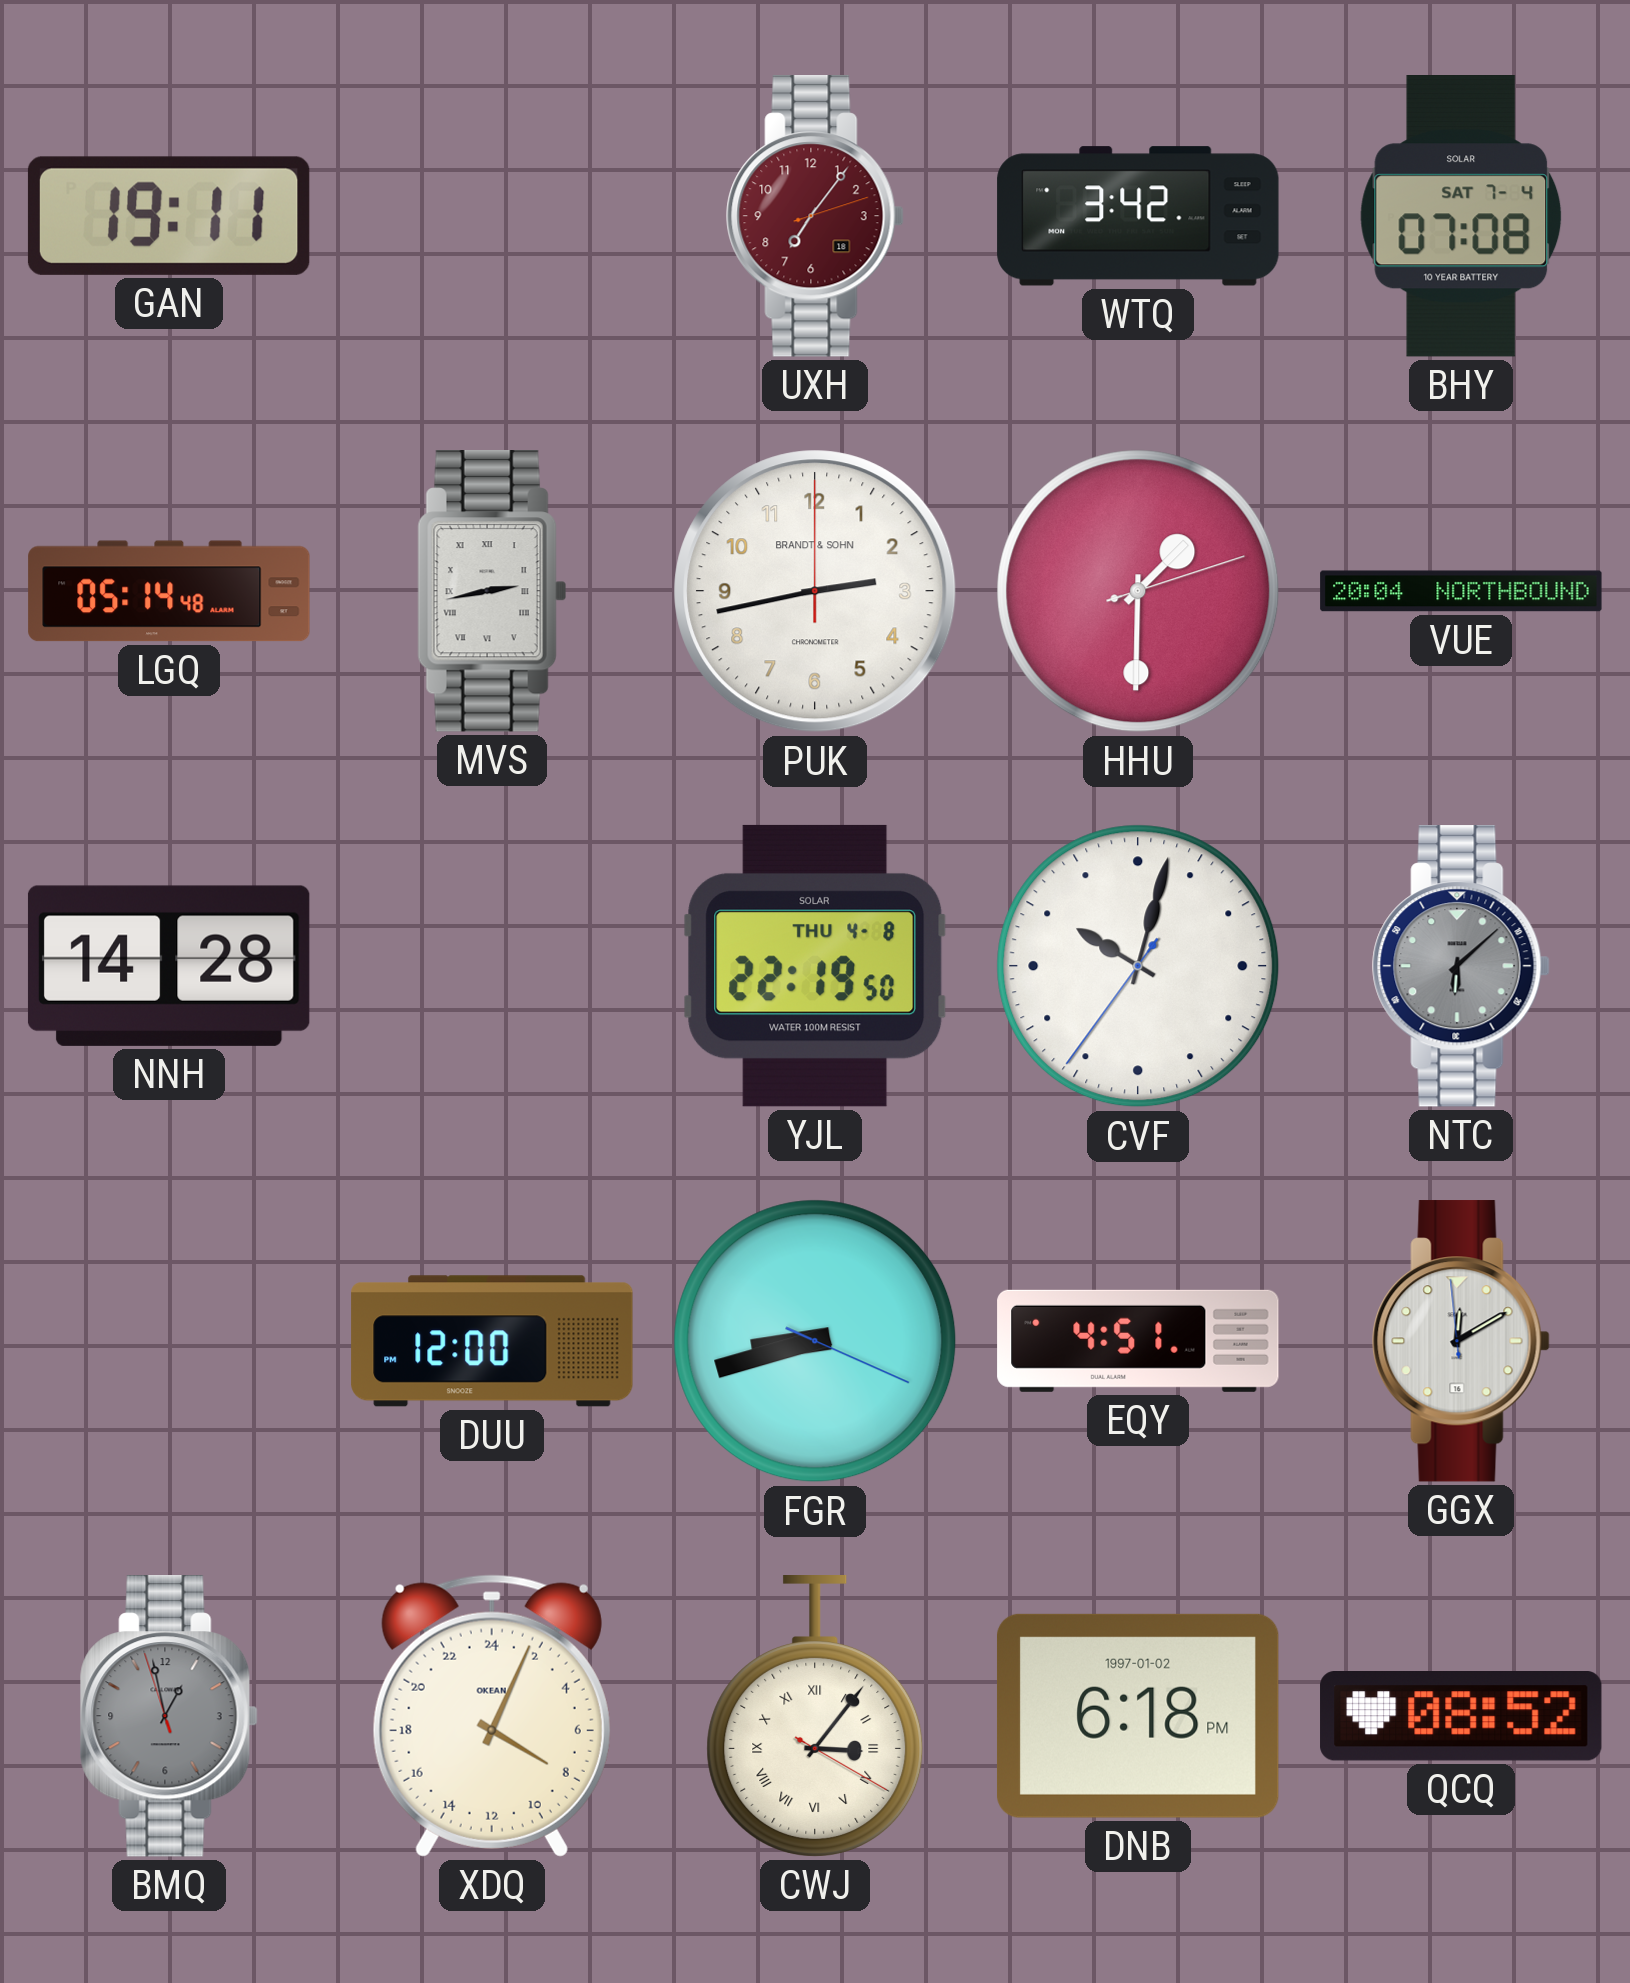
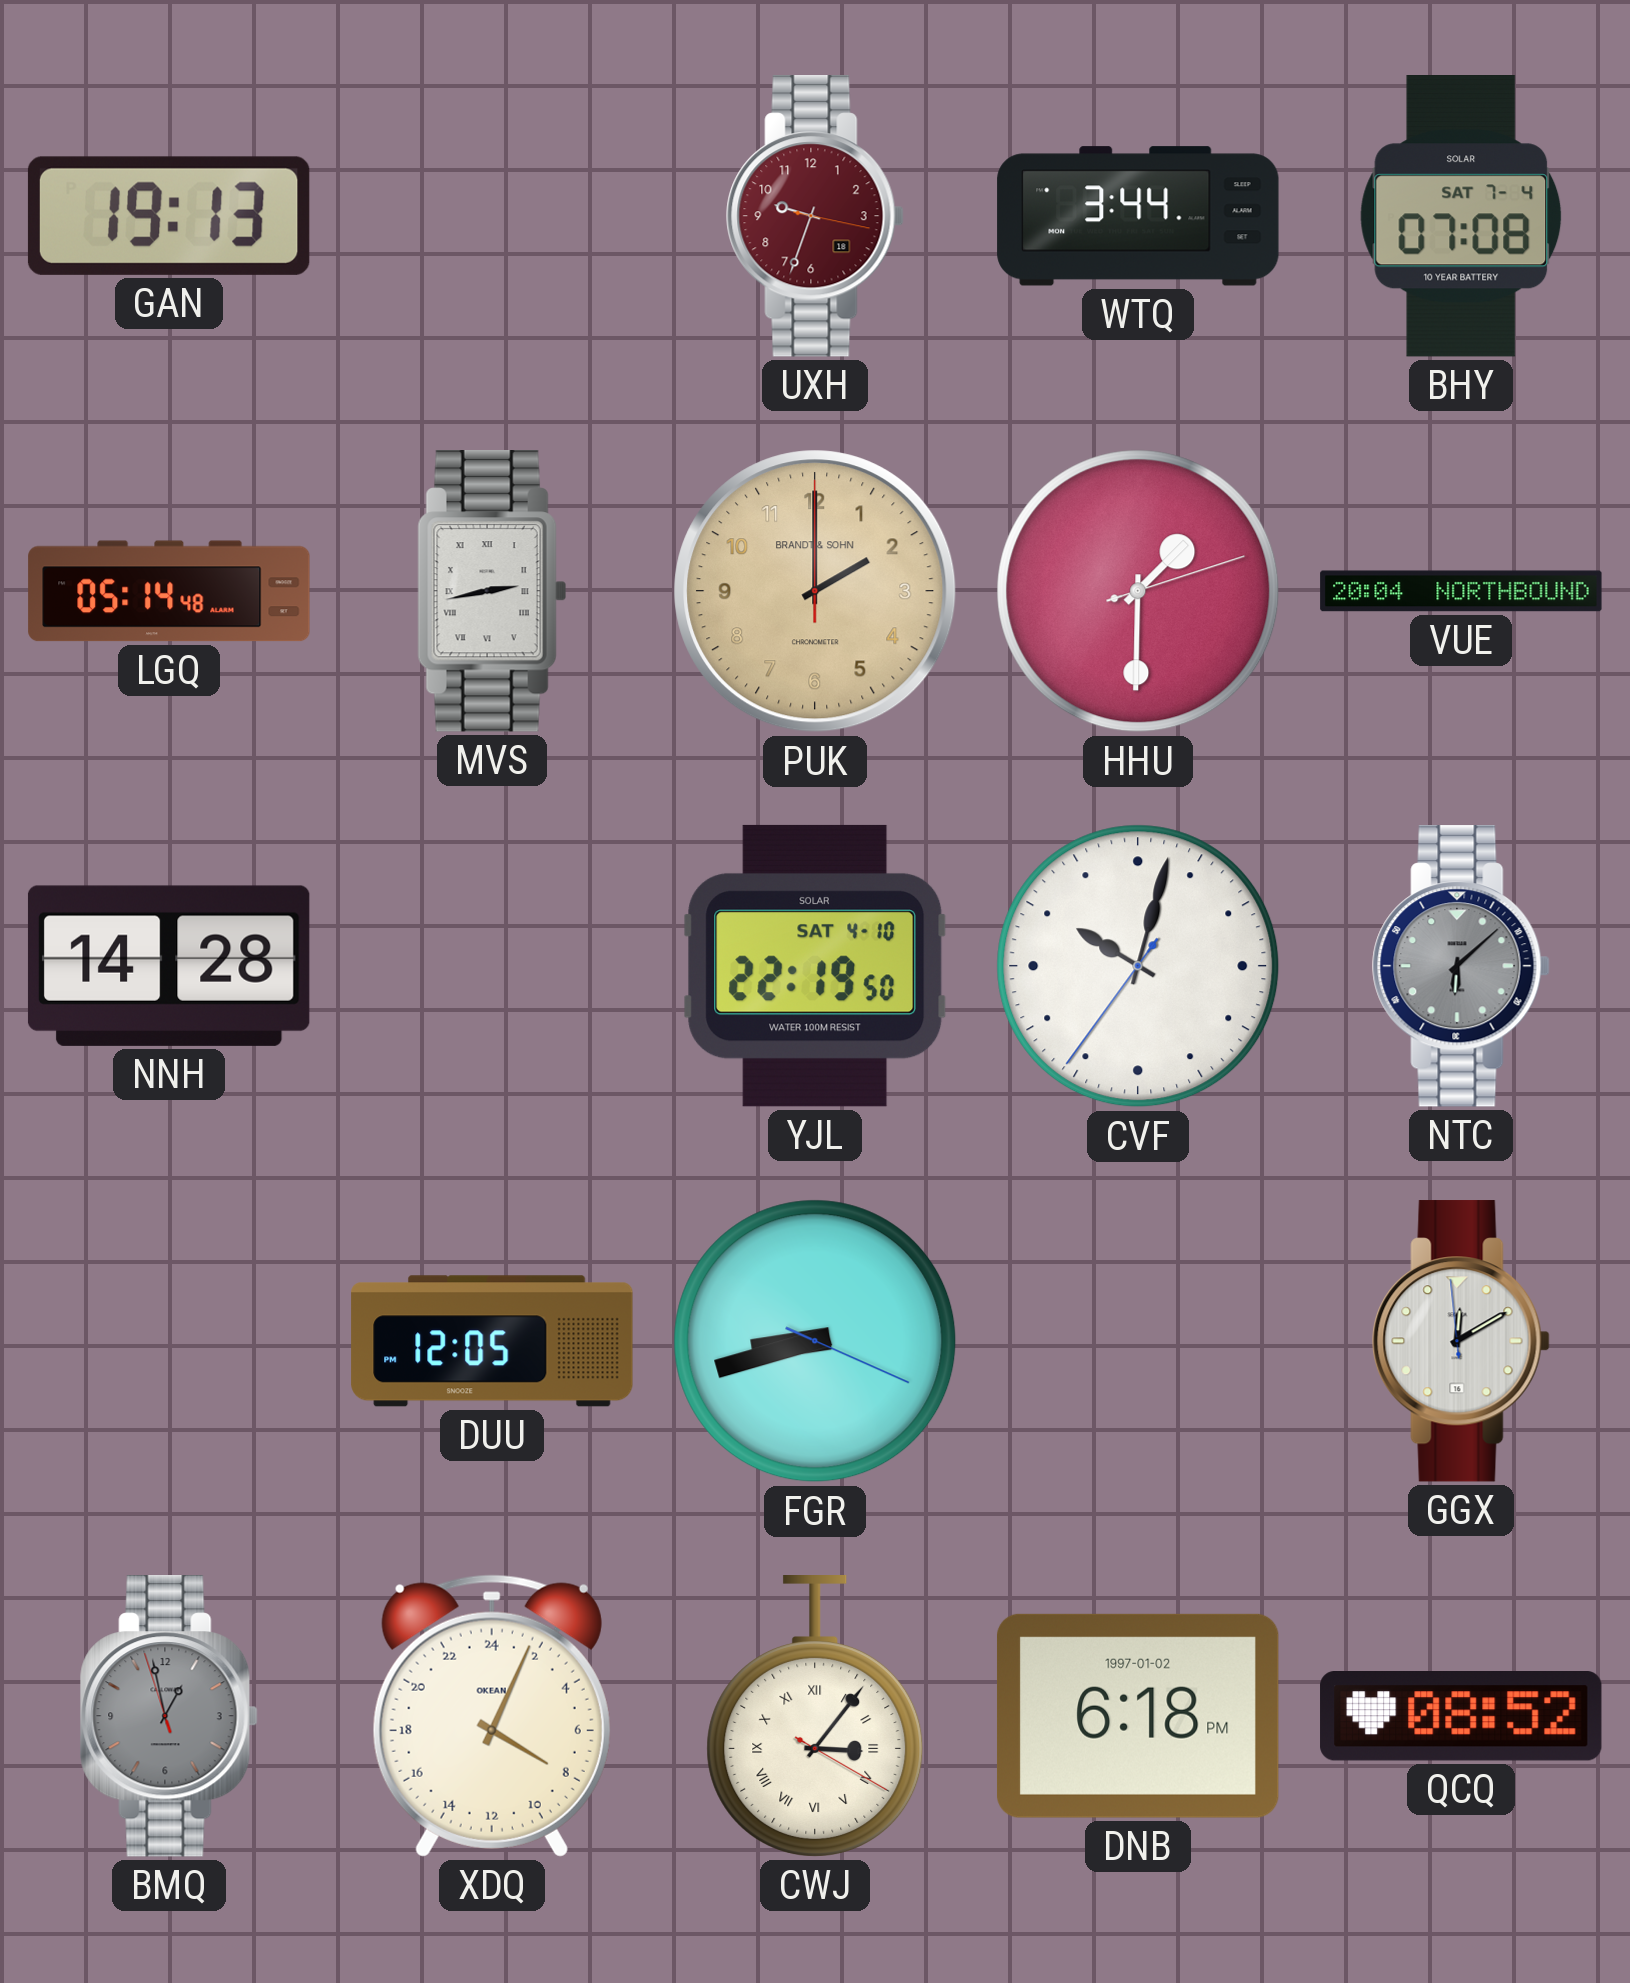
GAN: 19:11 -> 19:13
UXH: 7:06 -> 9:33
WTQ: 3:42 -> 3:44
PUK: 2:43 -> 2:00
PUK dial: white -> champagne
YJL date: THU 4-8 -> SAT 4-10
DUU: 12:00 -> 12:05
EQY: 4:51 -> none
